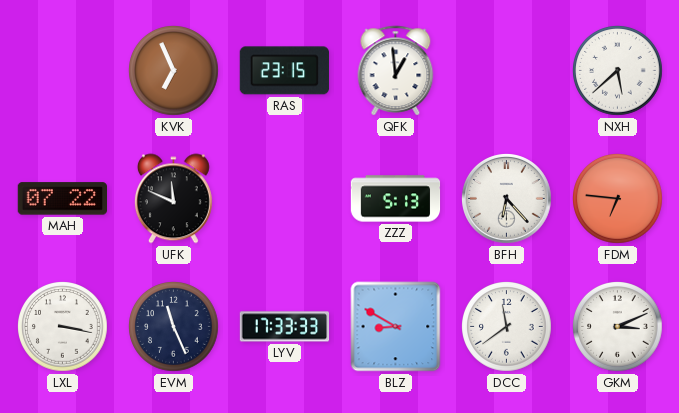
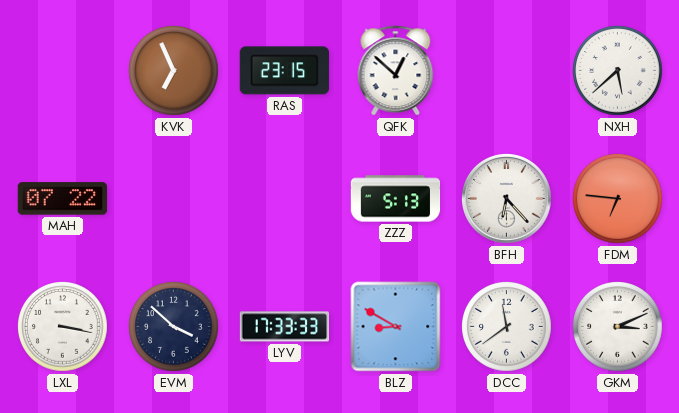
QFK: 12:59 -> 12:52
UFK: 11:49 -> none
EVM: 11:26 -> 3:52
